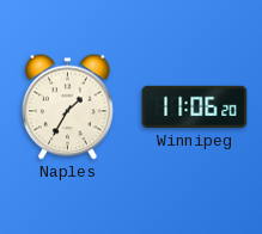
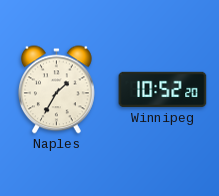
Winnipeg: 11:06 -> 10:52
